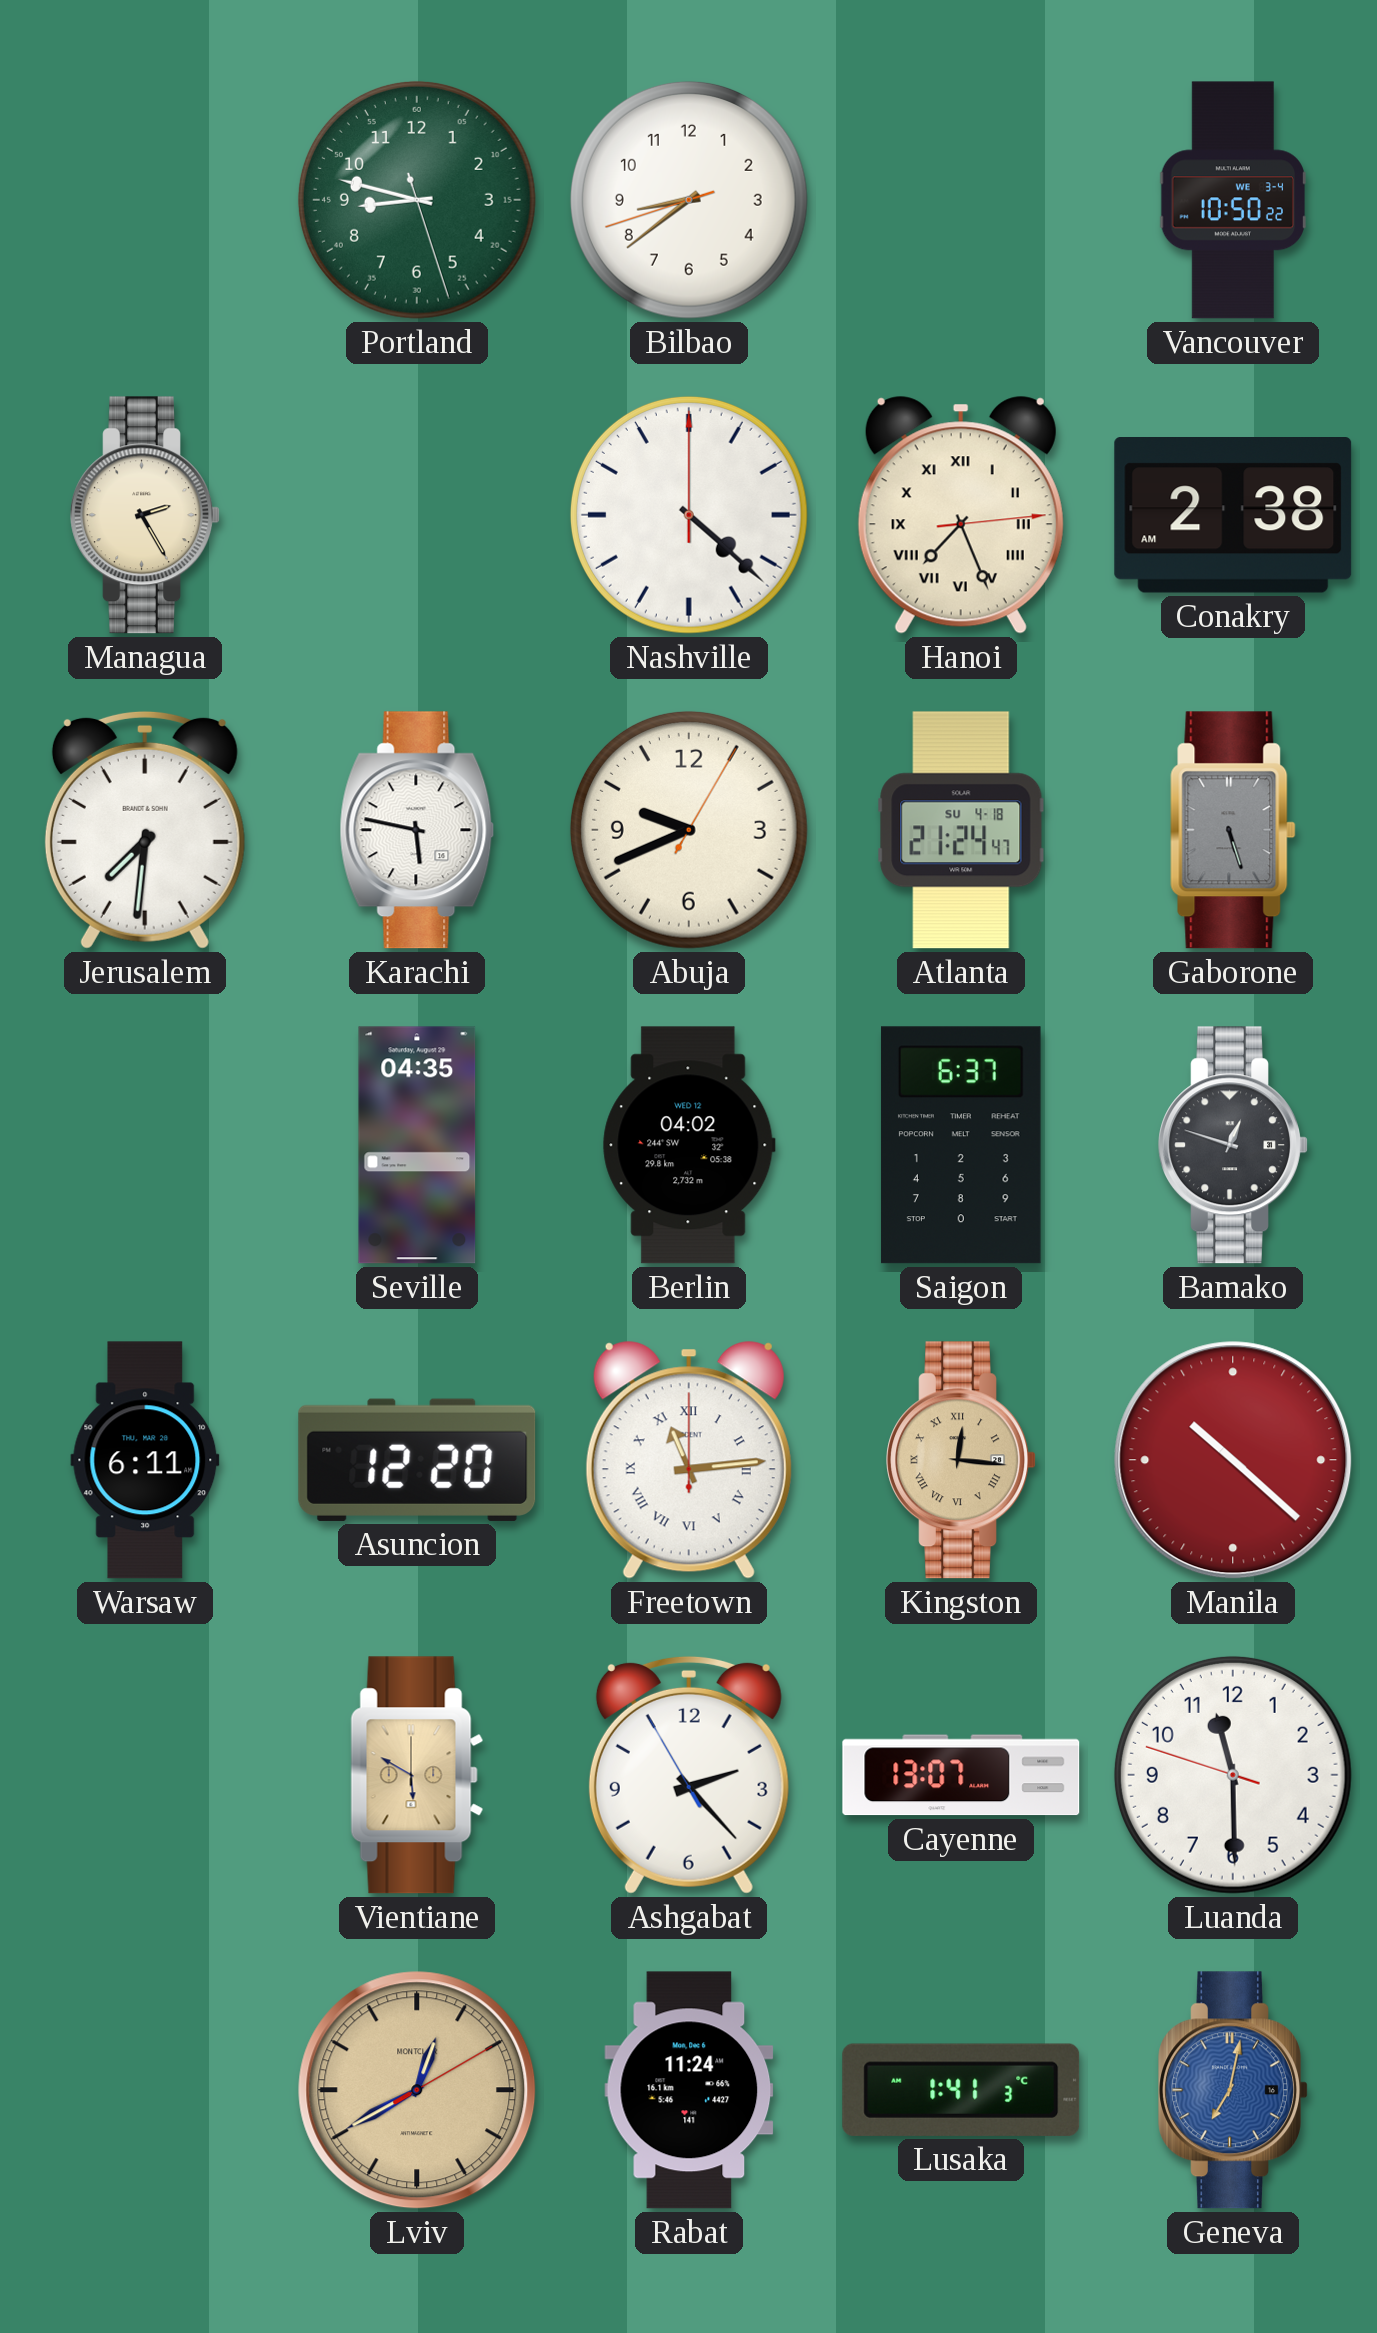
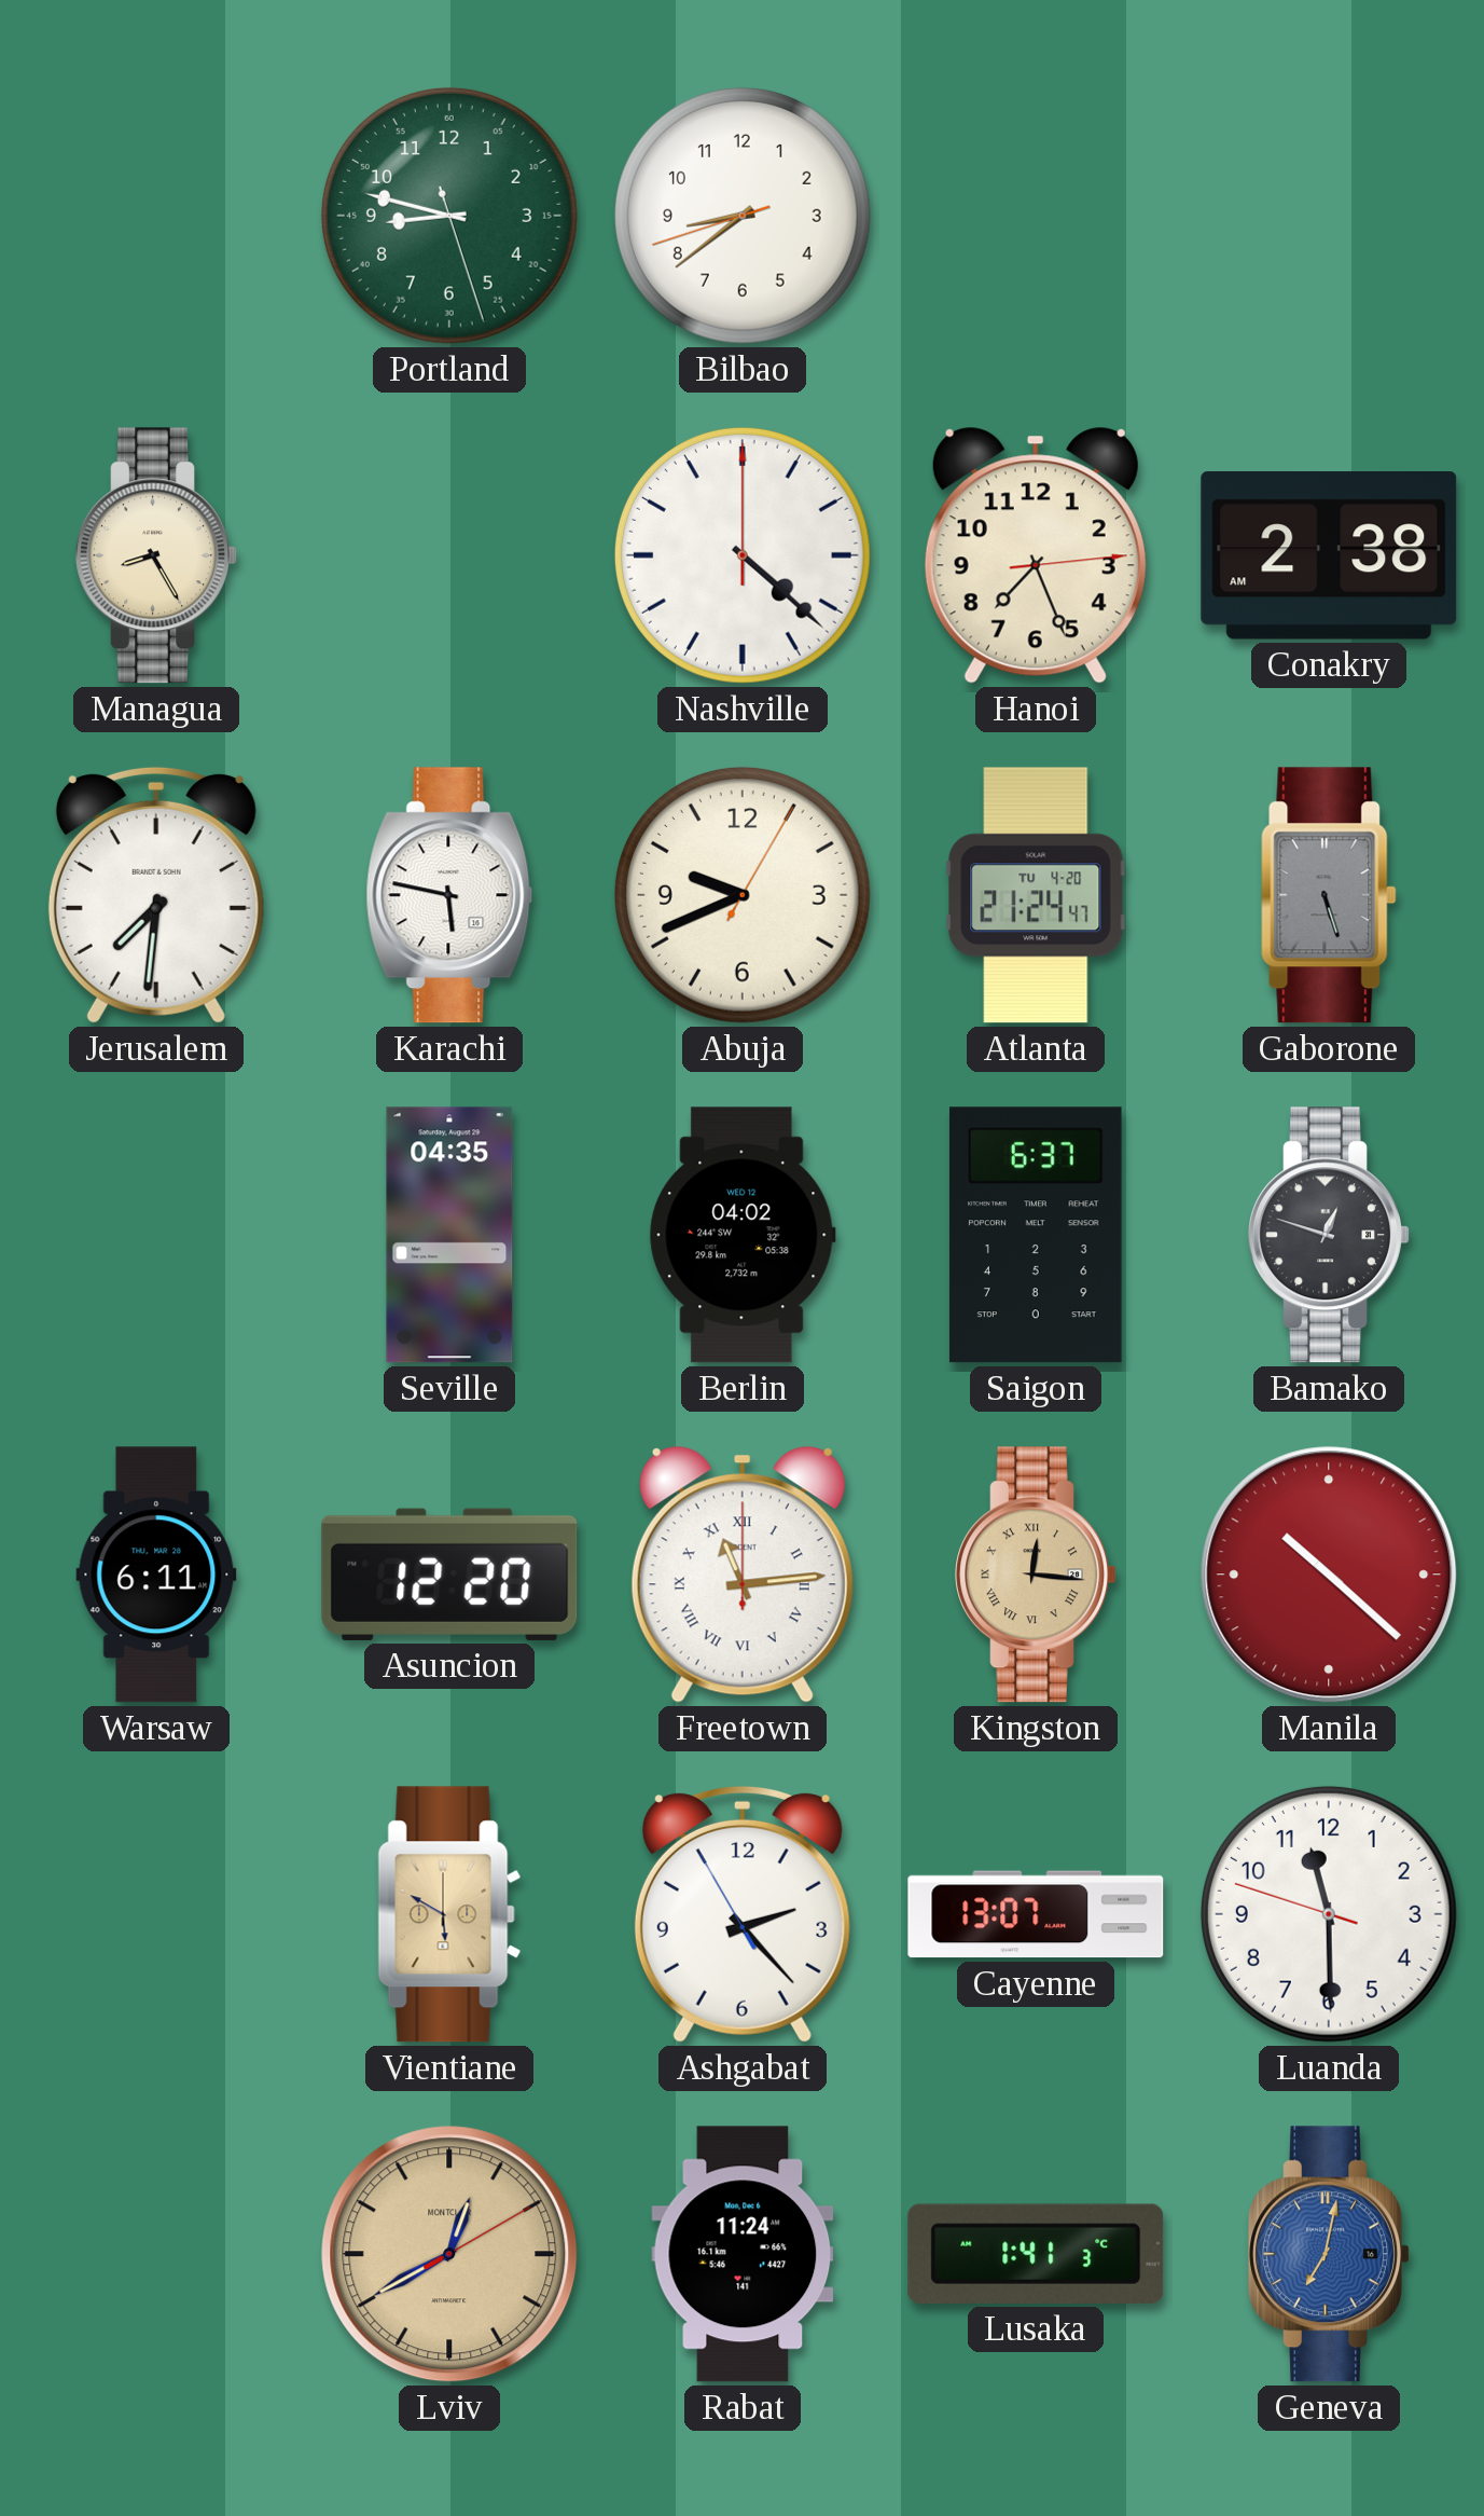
Vancouver: 10:50 -> none
Managua: 2:25 -> 8:25
Hanoi numerals: Roman -> Arabic
Atlanta date: SU 4-18 -> TU 4-20
